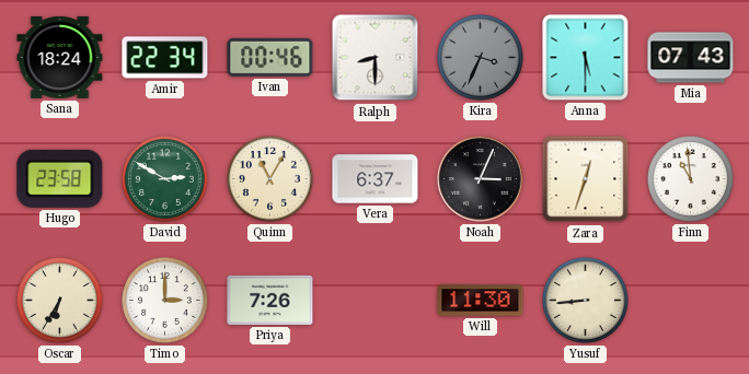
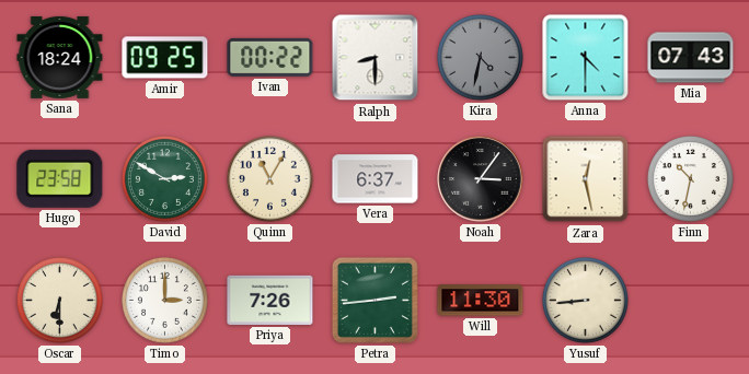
Amir: 22:34 -> 09:25
Ivan: 00:46 -> 00:22
Kira: 3:34 -> 4:32
Anna: 5:30 -> 4:30
Noah: 3:04 -> 3:06
Zara: 12:33 -> 12:28
Finn: 10:59 -> 10:32
Oscar: 6:35 -> 6:30
Petra: none -> 2:44
